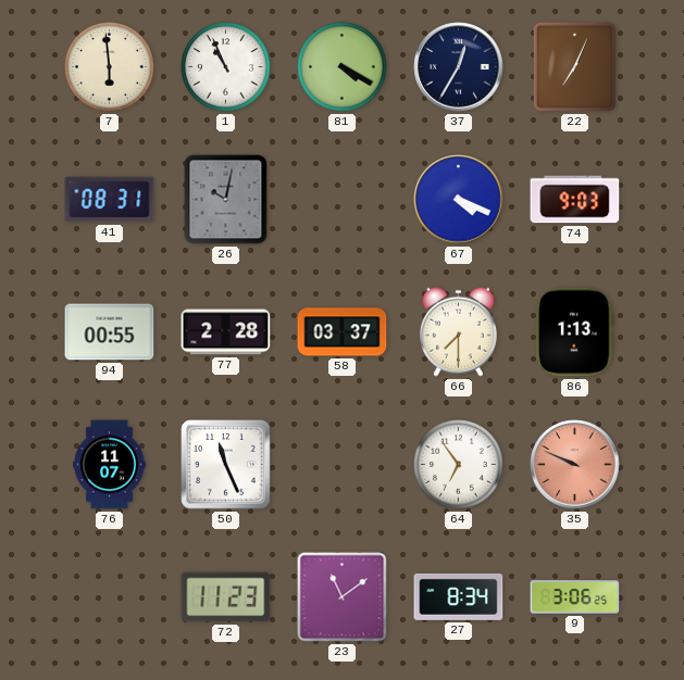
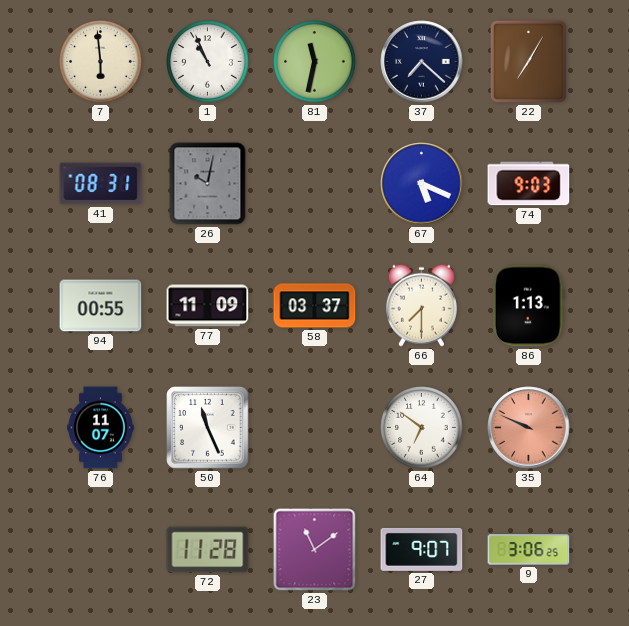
81: 4:20 -> 11:32
37: 12:35 -> 7:22
22: 7:04 -> 7:05
67: 4:19 -> 5:19
77: 2:28 -> 11:09
64: 6:54 -> 6:51
72: 11:23 -> 11:28
27: 8:34 -> 9:07
